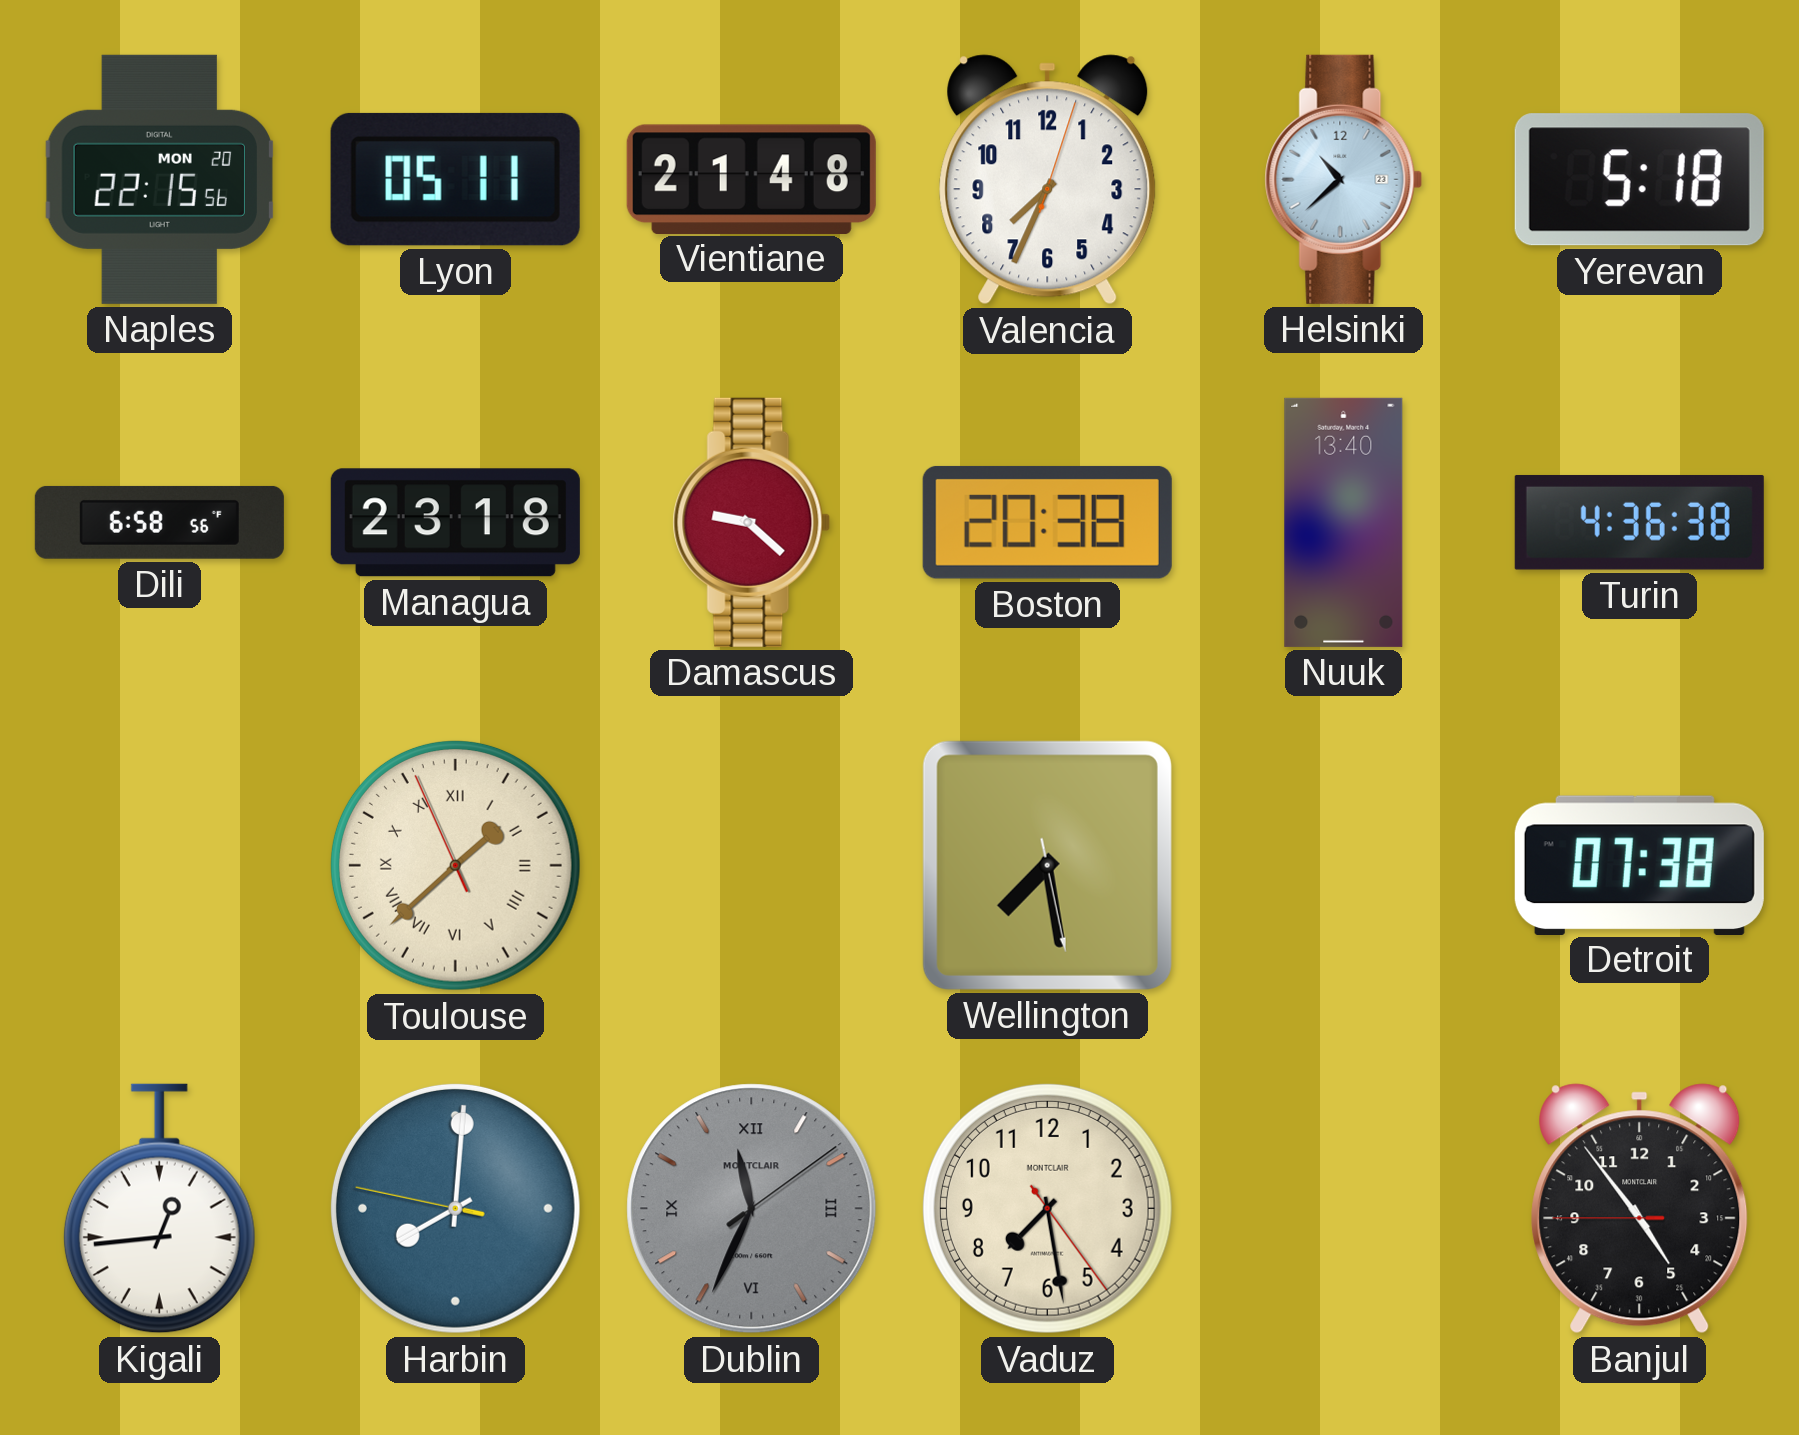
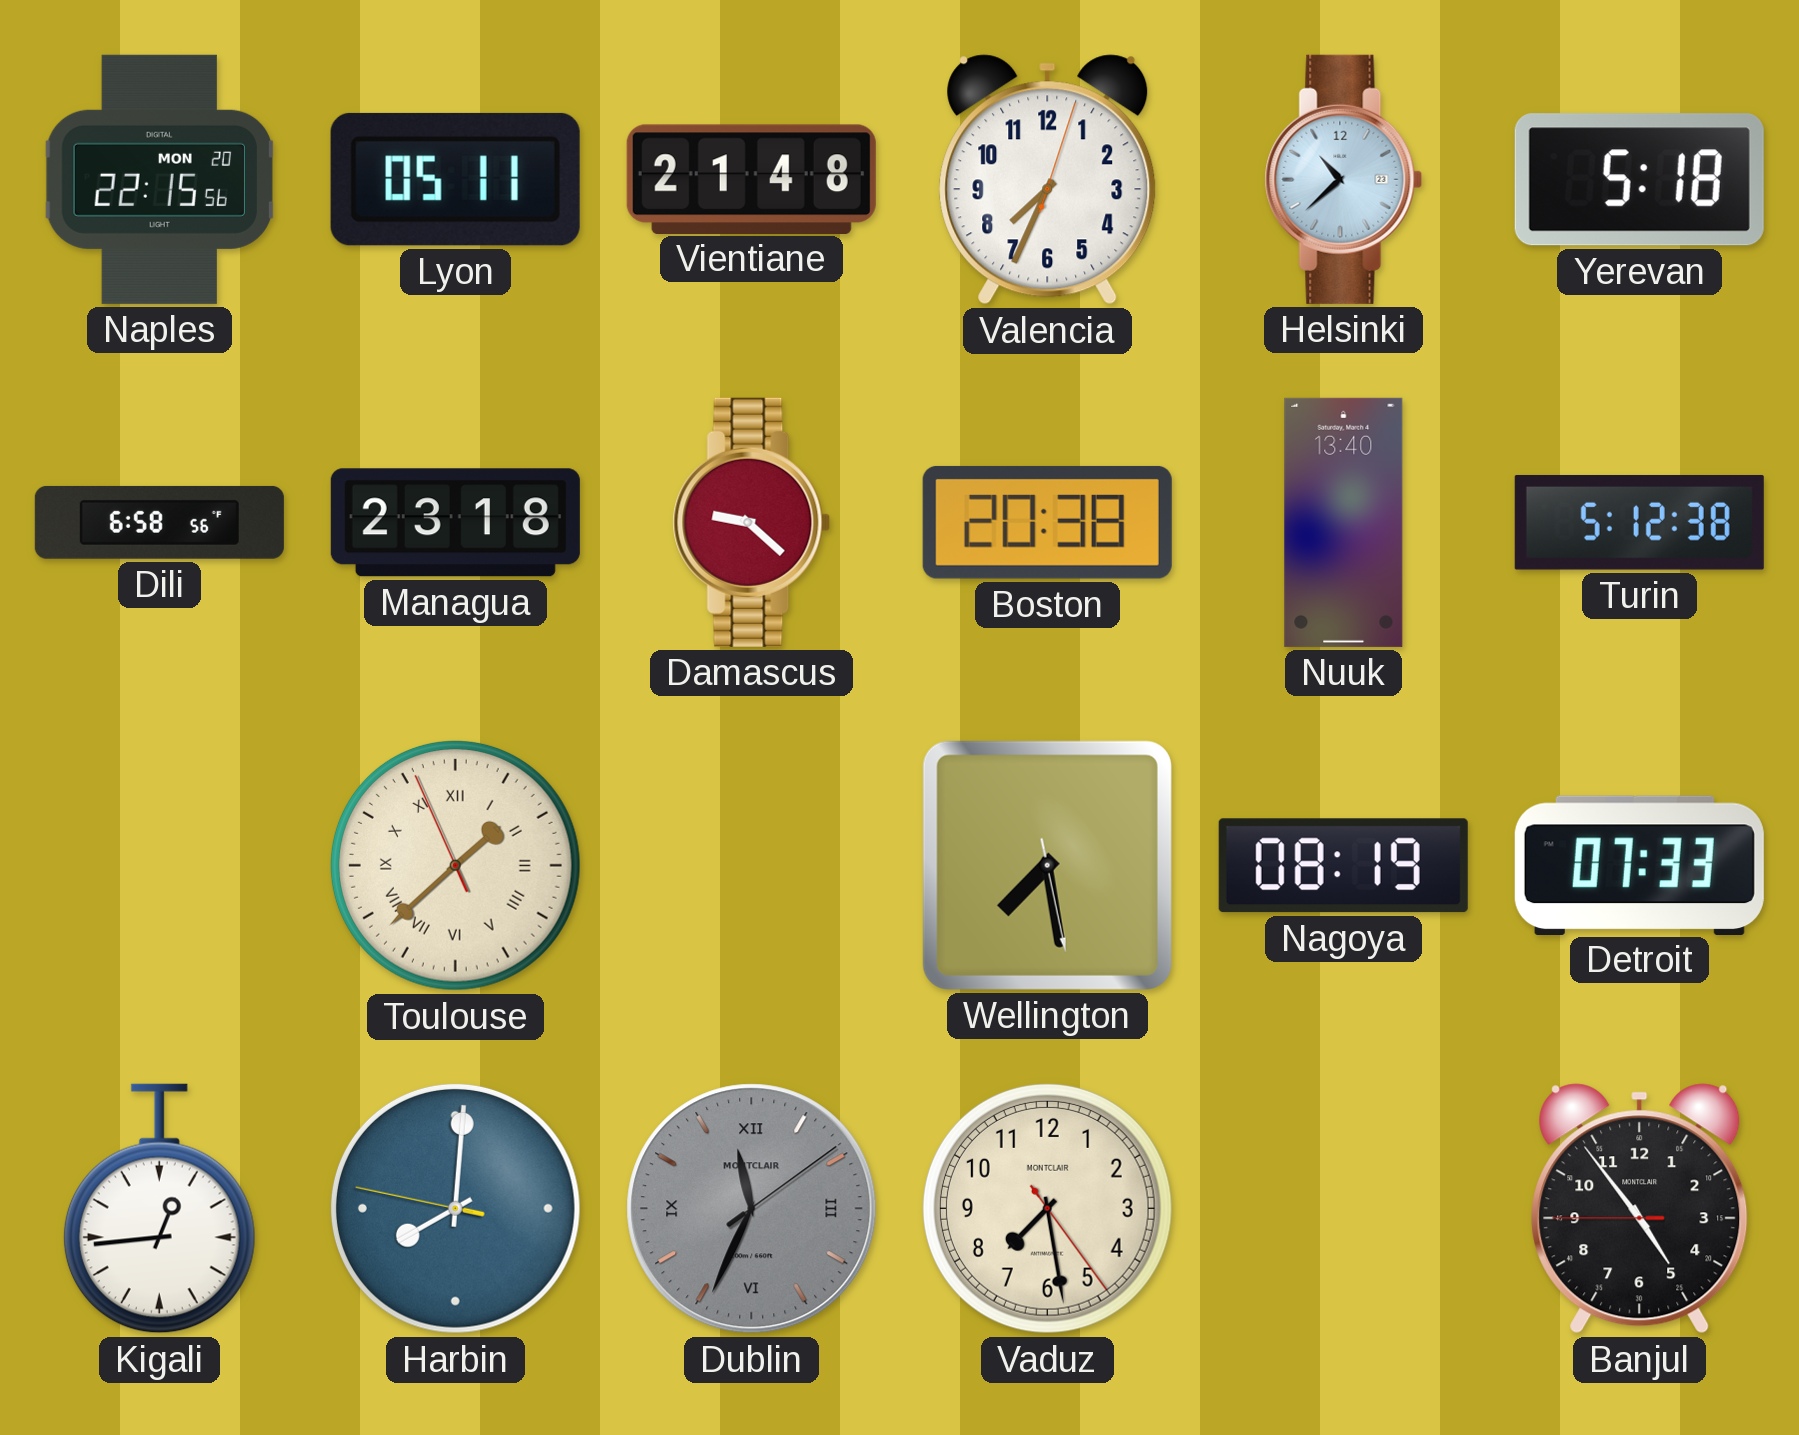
Turin: 4:36 -> 5:12
Nagoya: none -> 08:19
Detroit: 07:38 -> 07:33
